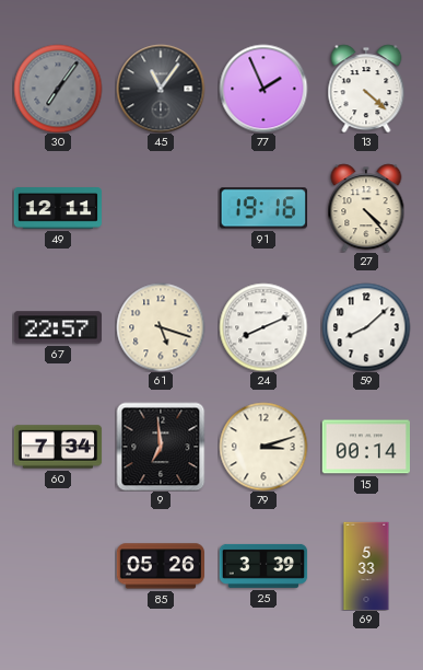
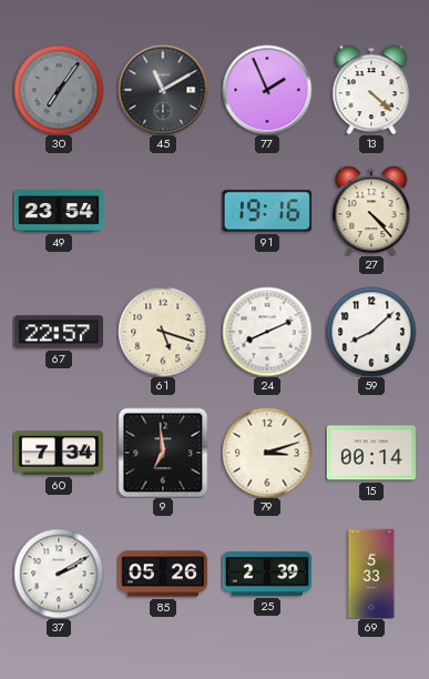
45: 11:06 -> 11:10
49: 12:11 -> 23:54
37: none -> 2:10
25: 3:39 -> 2:39
